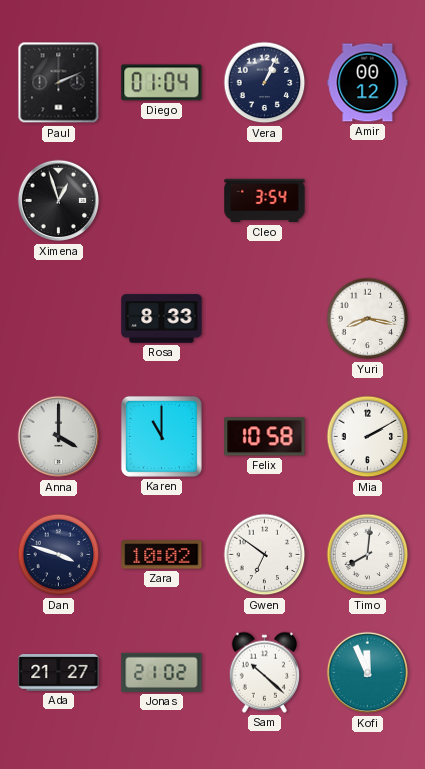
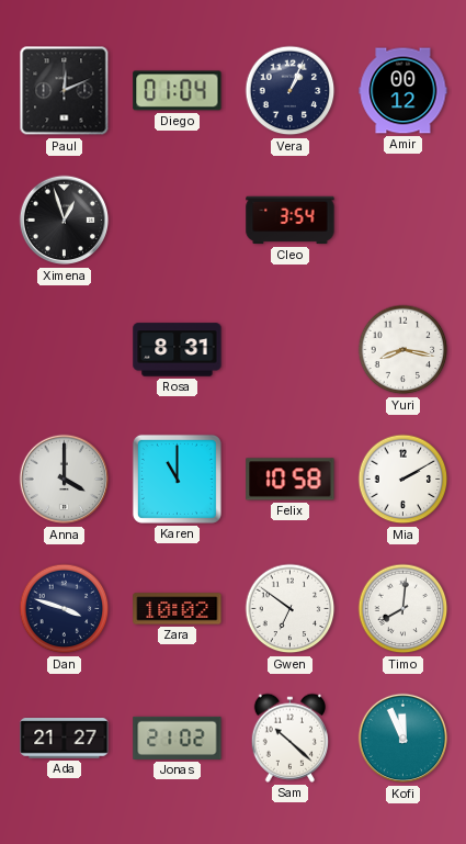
Paul: 2:11 -> 12:11
Rosa: 8:33 -> 8:31
